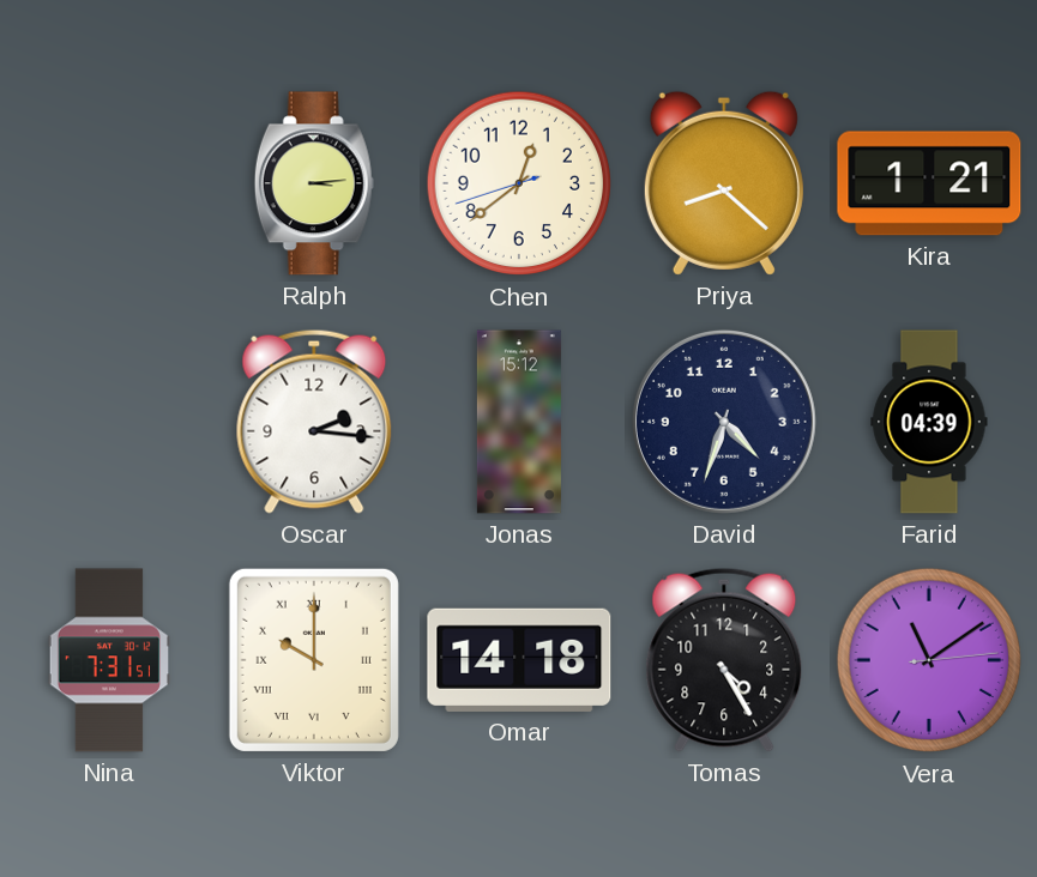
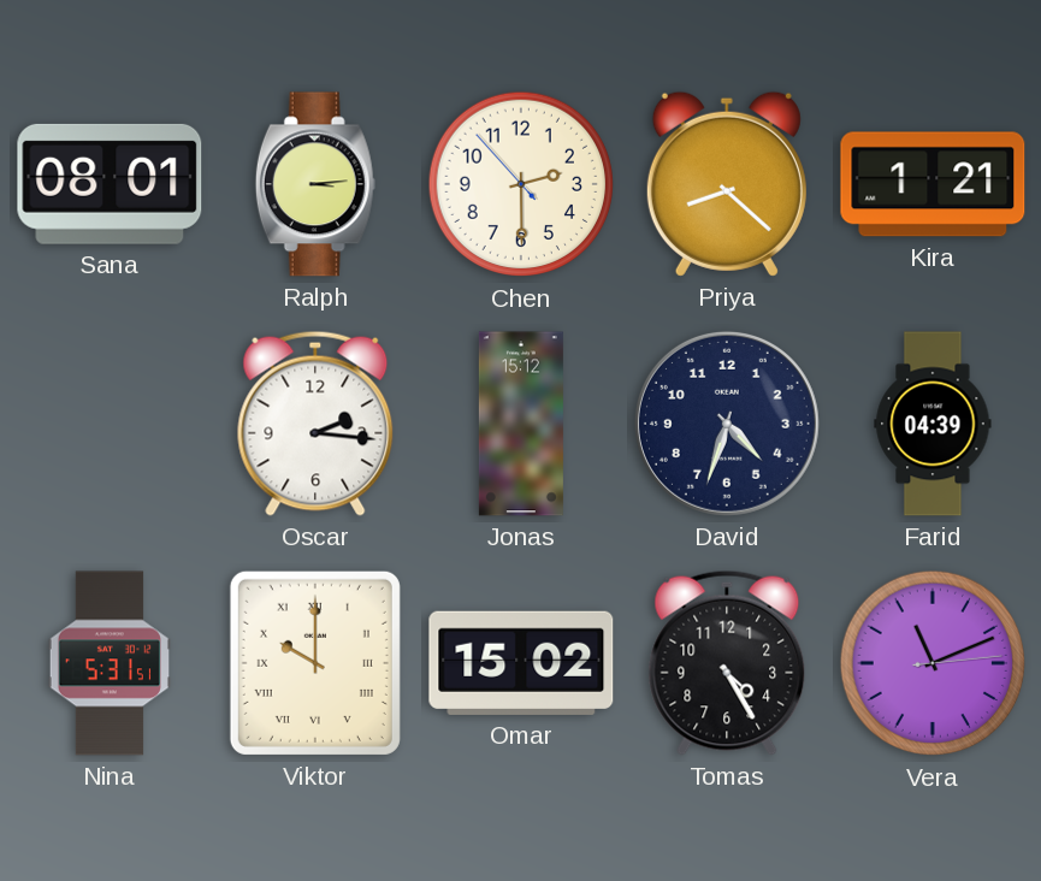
Sana: none -> 08:01
Chen: 12:38 -> 2:29
Nina: 7:31 -> 5:31
Omar: 14:18 -> 15:02
Vera: 11:09 -> 11:11
